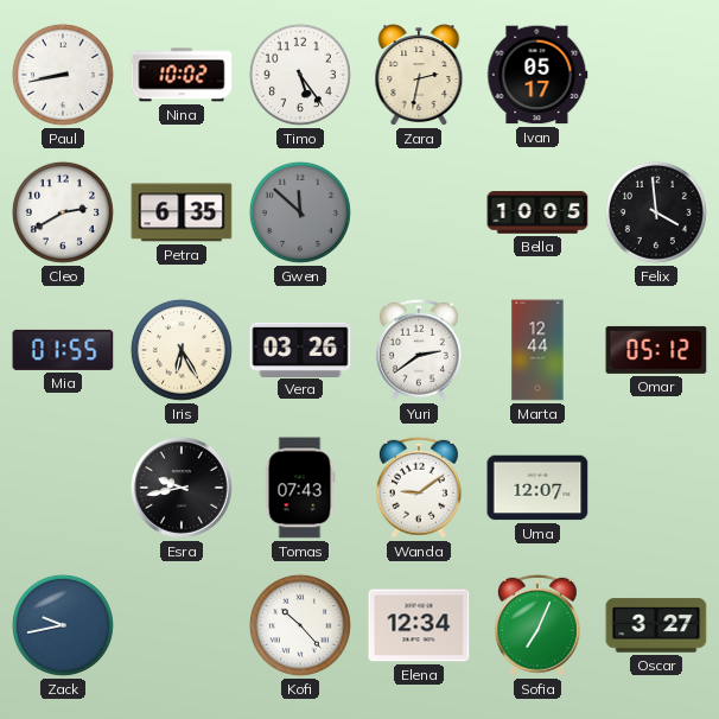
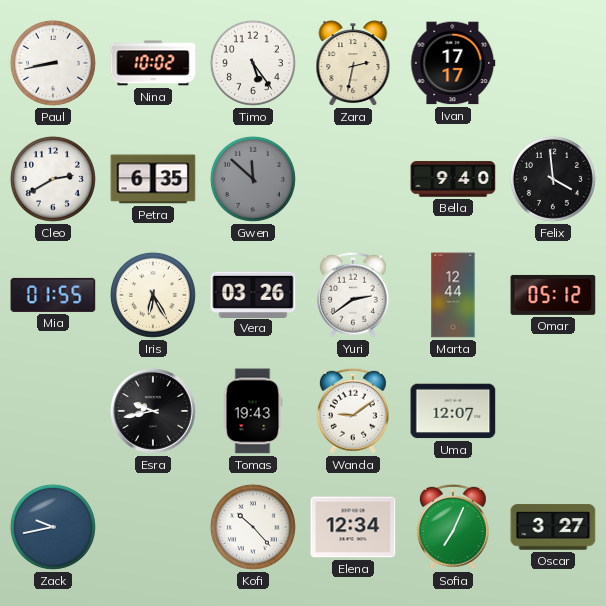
Ivan: 05:17 -> 17:17
Bella: 10:05 -> 9:40
Tomas: 07:43 -> 19:43
